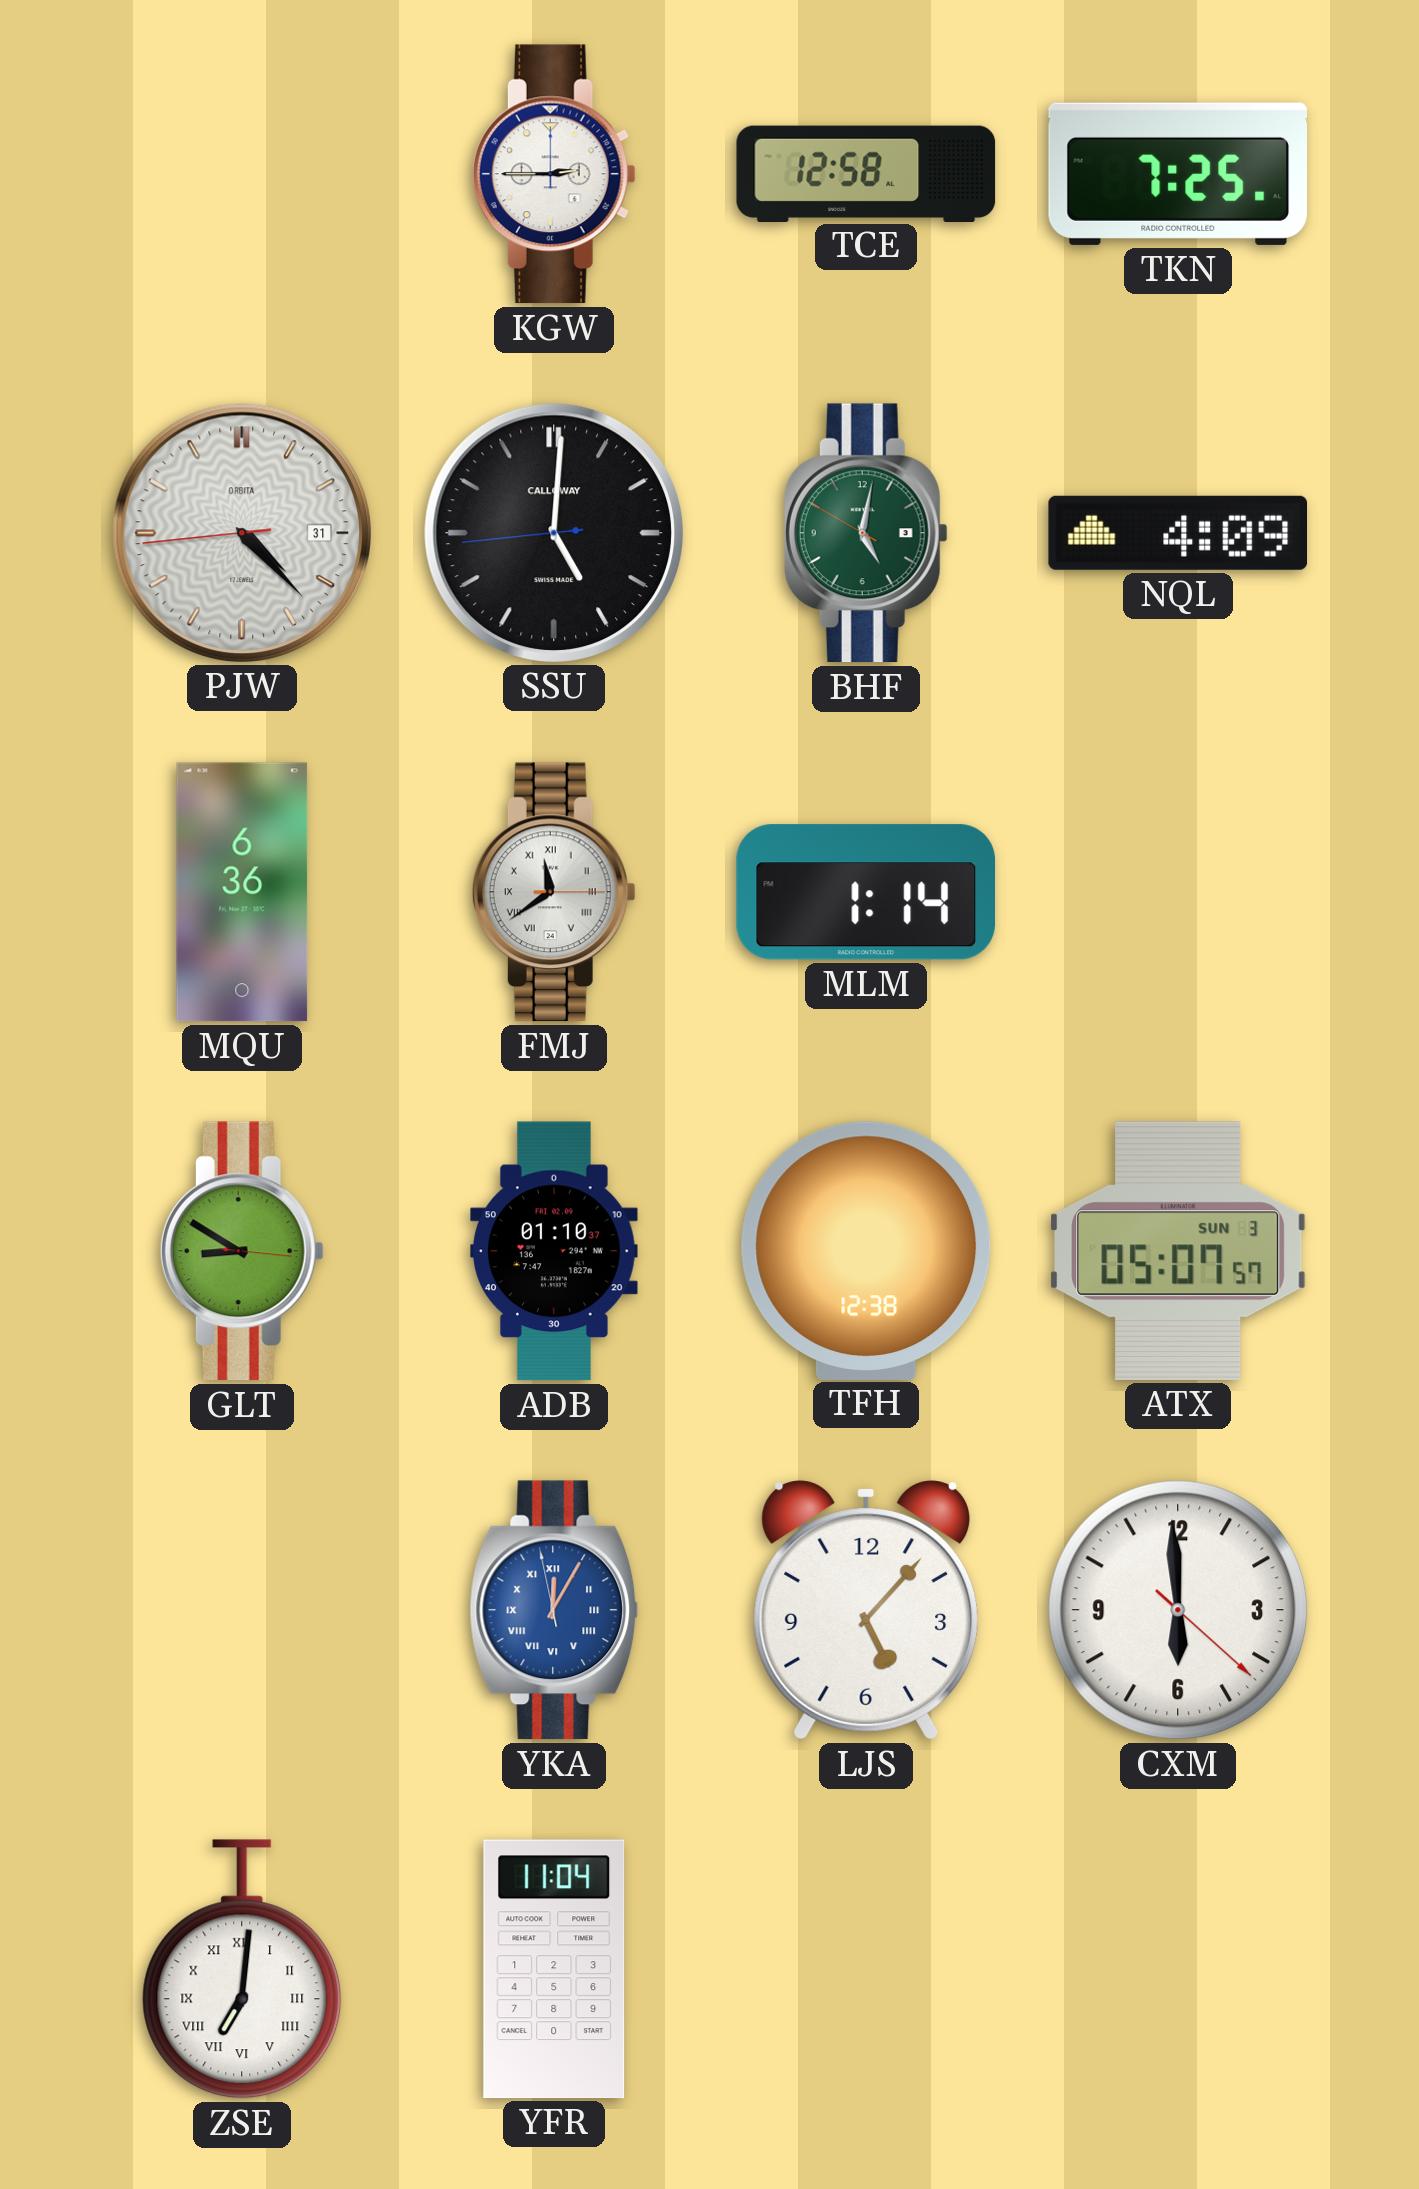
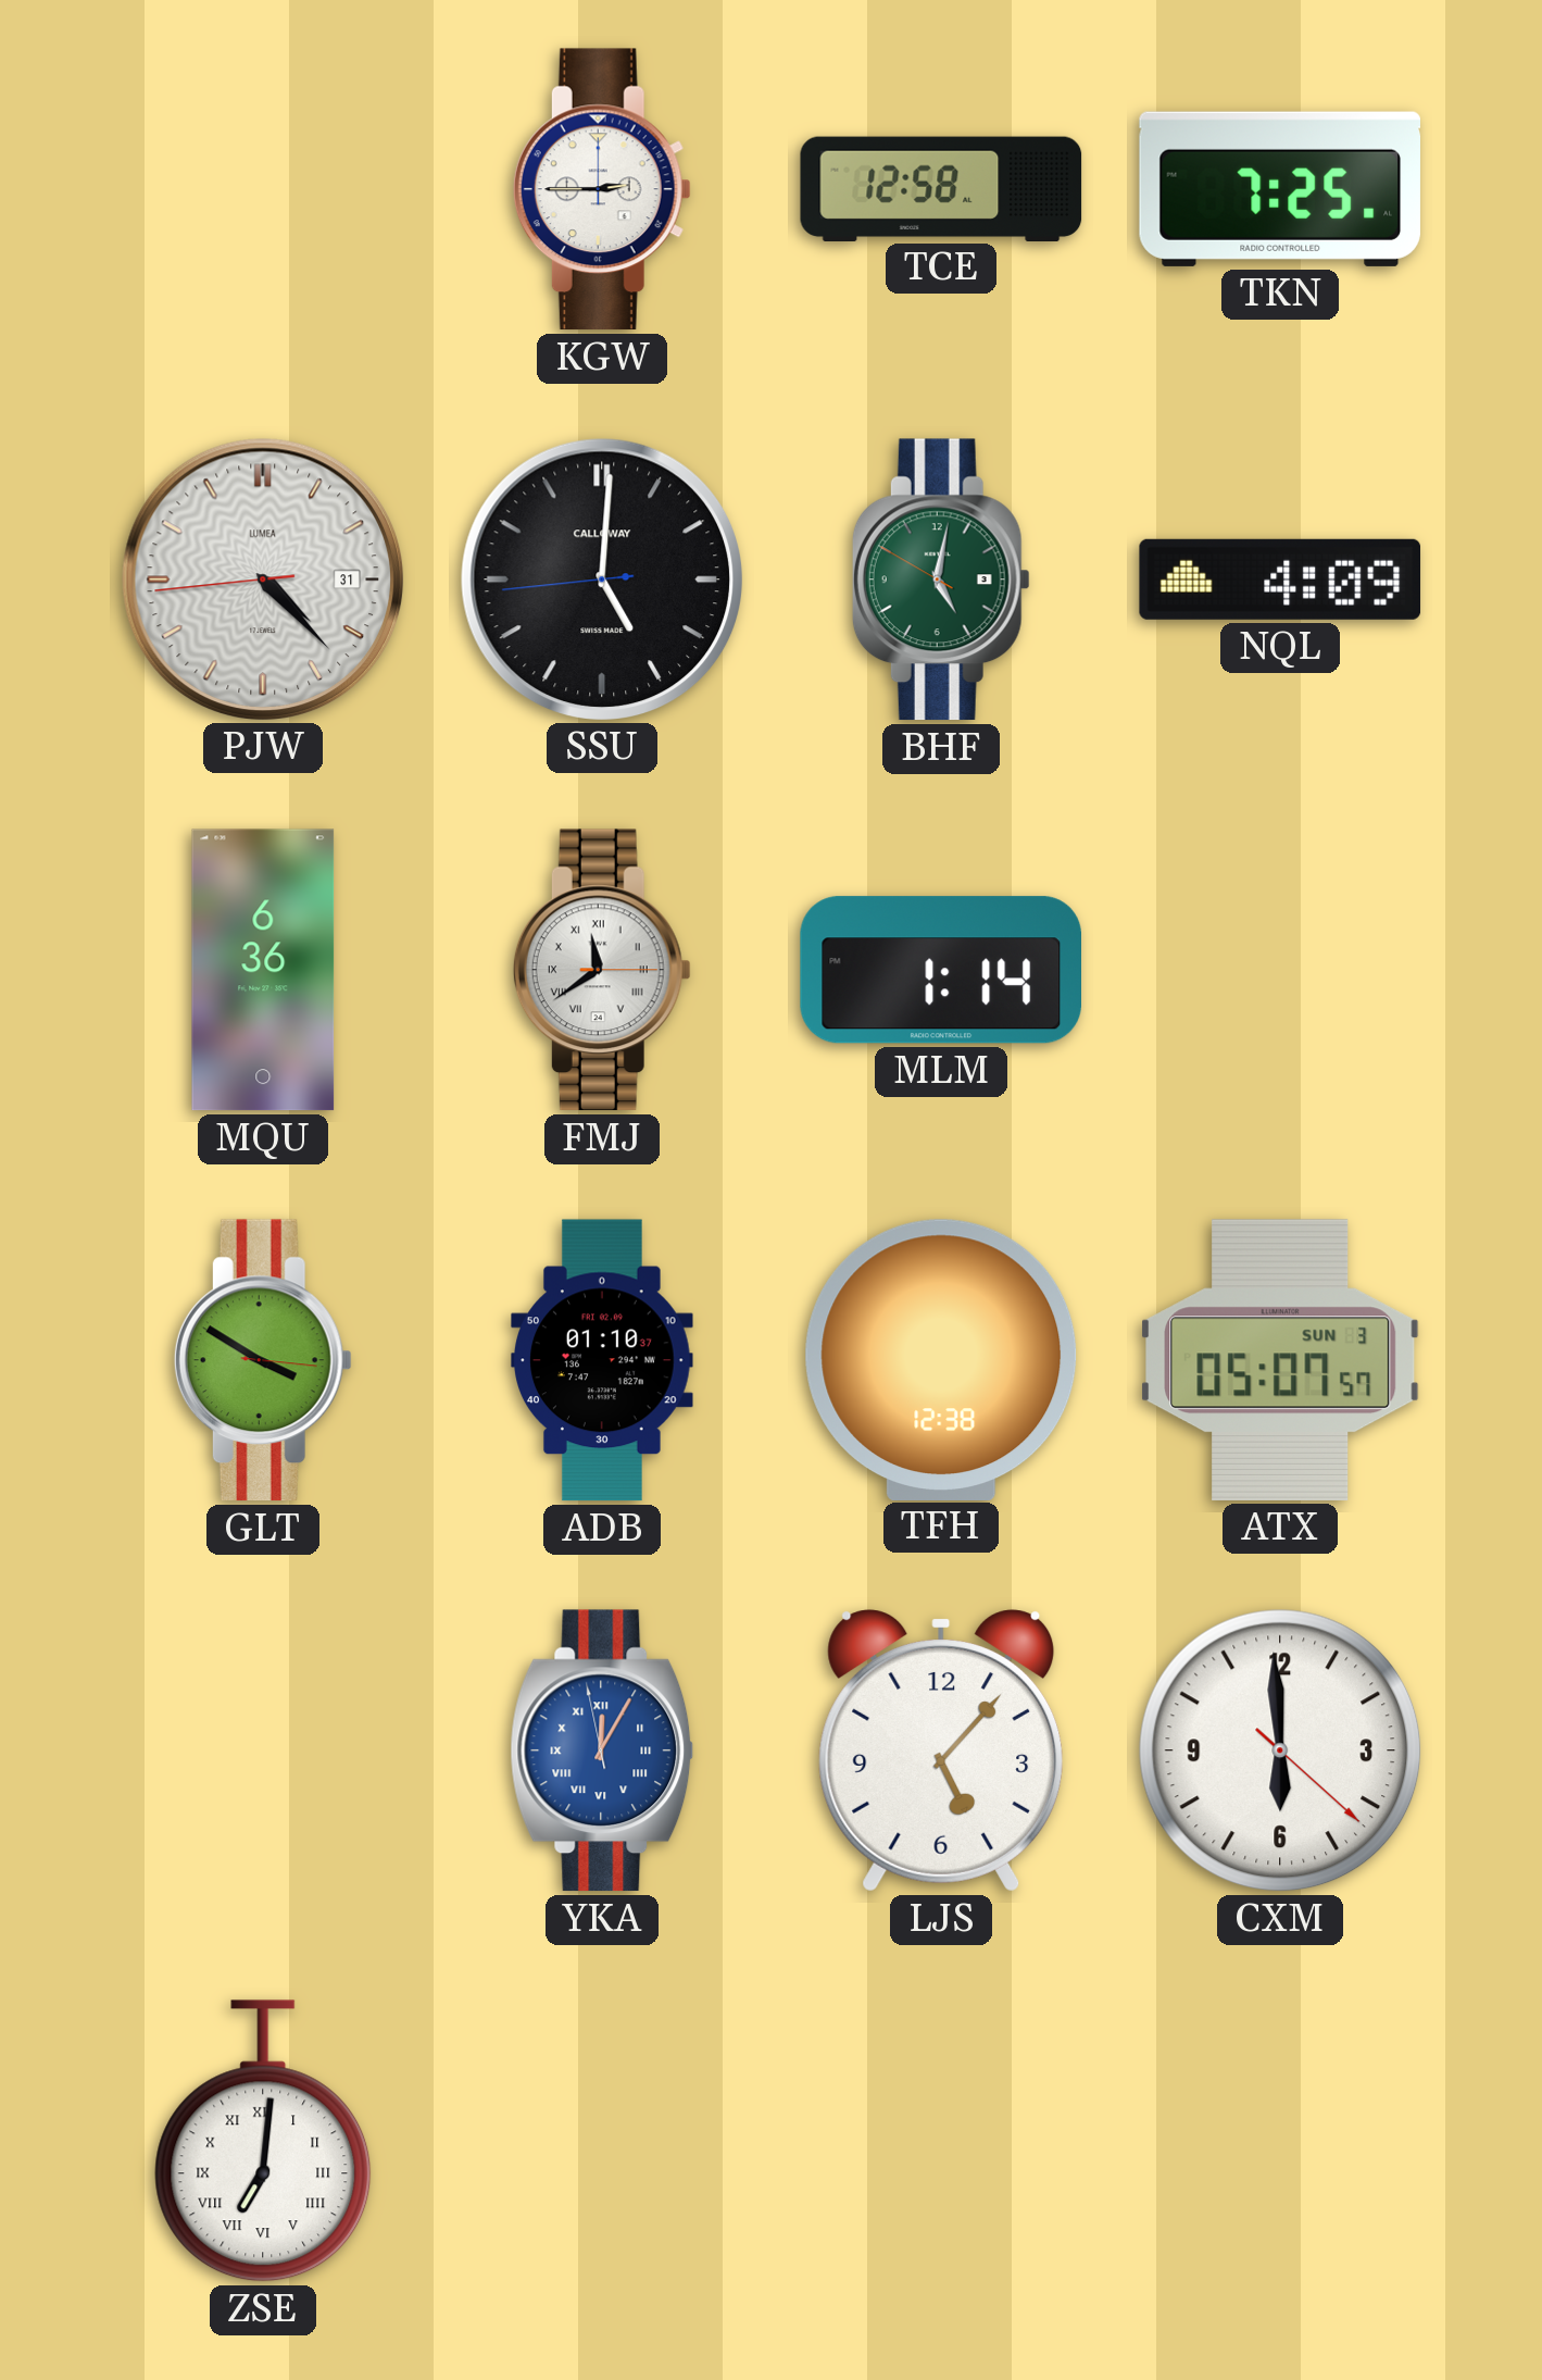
PJW brand: ORBITA -> LUMEA
GLT: 8:50 -> 3:50
YFR: 11:04 -> none
